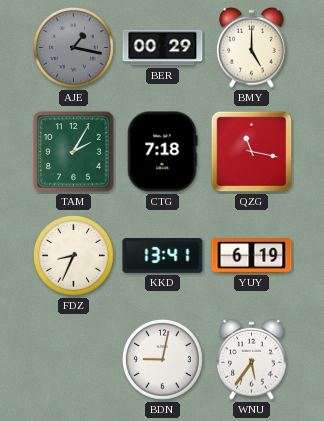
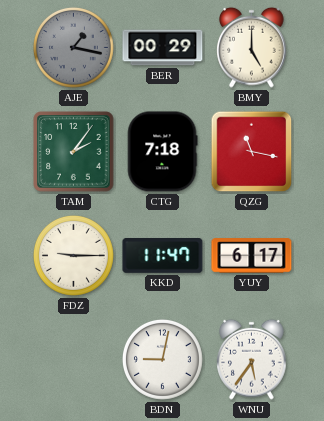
TAM: 2:05 -> 2:06
FDZ: 8:34 -> 9:15
KKD: 13:41 -> 11:47
YUY: 6:19 -> 6:17
